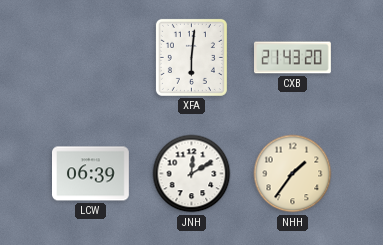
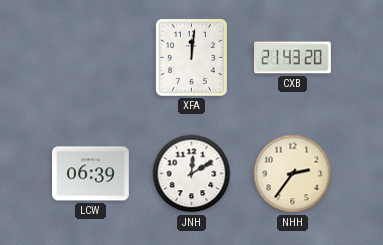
XFA: 6:01 -> 12:01
NHH: 1:36 -> 2:36
